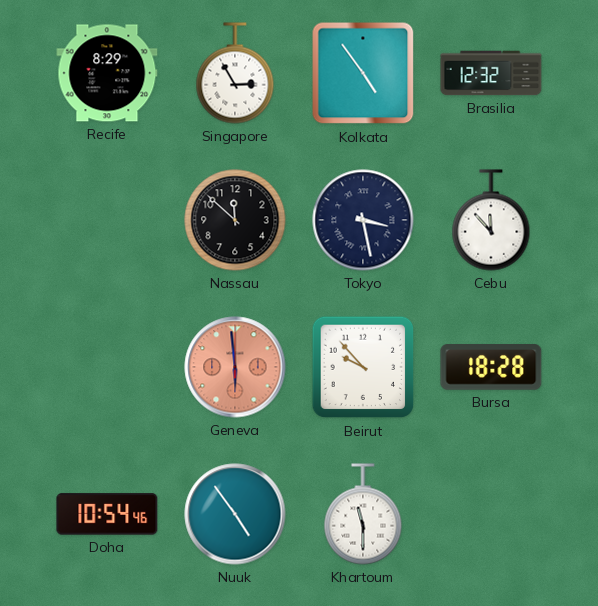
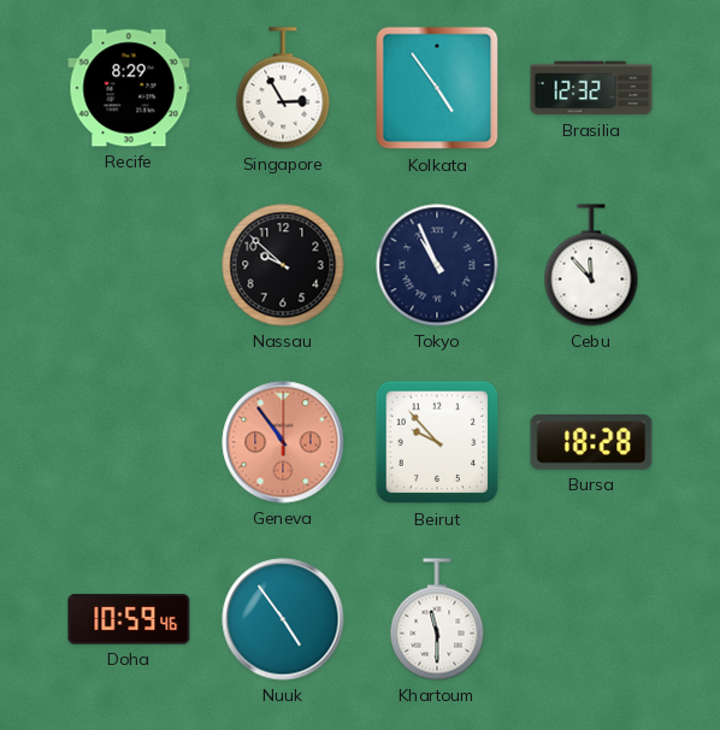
Nassau: 11:52 -> 9:52
Tokyo: 3:28 -> 10:56
Geneva: 5:59 -> 10:54
Doha: 10:54 -> 10:59
